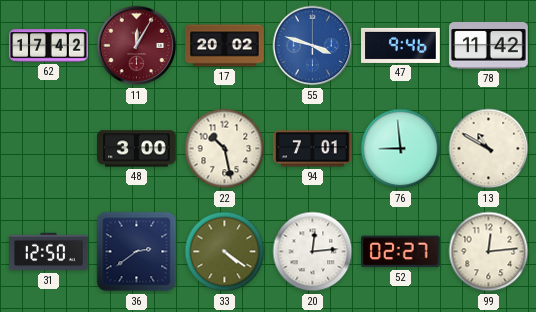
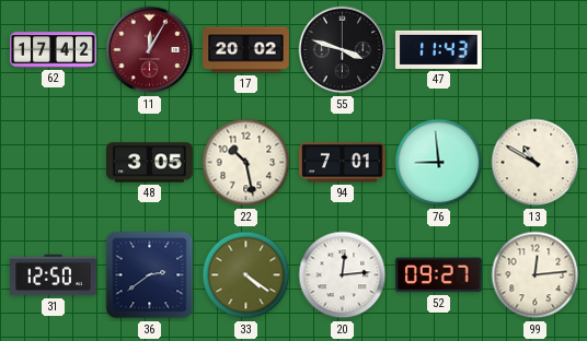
55 dial: blue -> black
47: 9:46 -> 11:43
78: 11:42 -> none
48: 3:00 -> 3:05
52: 02:27 -> 09:27
